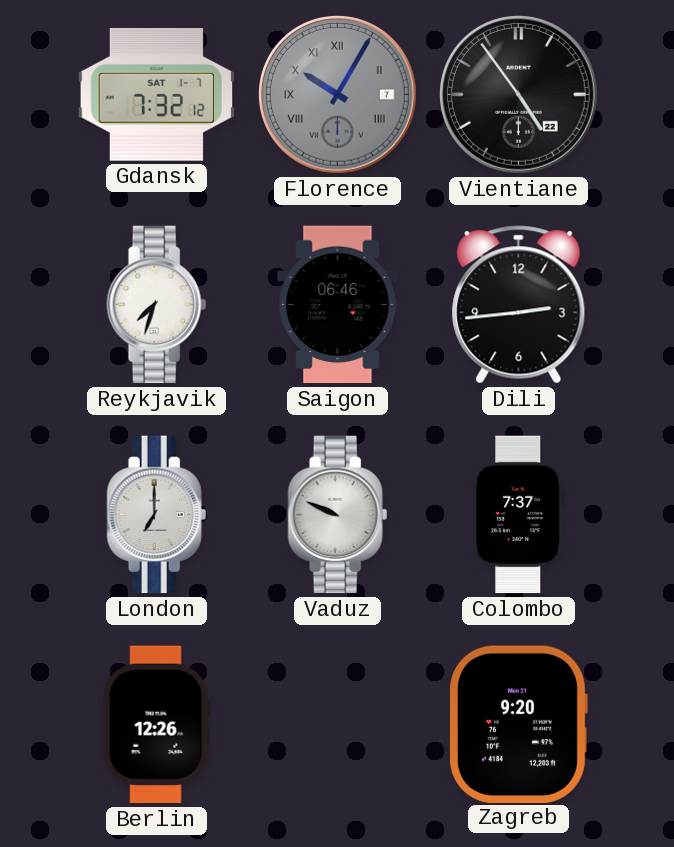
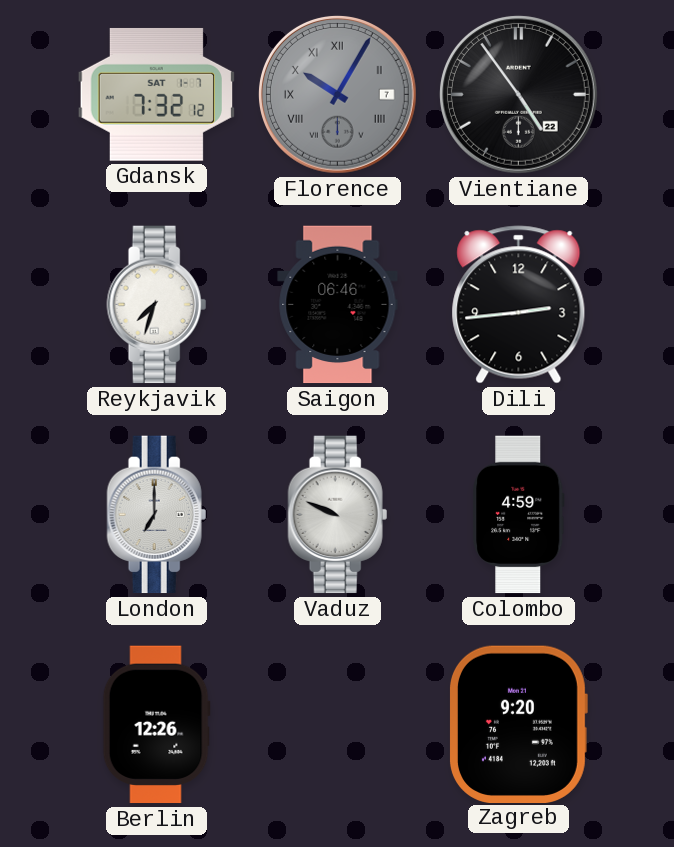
Colombo: 7:37 -> 4:59
